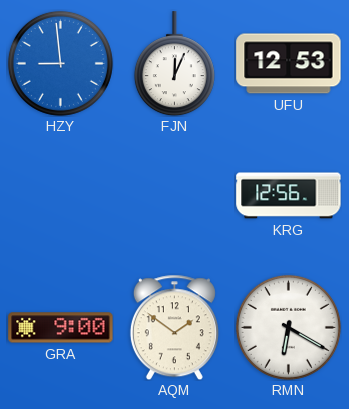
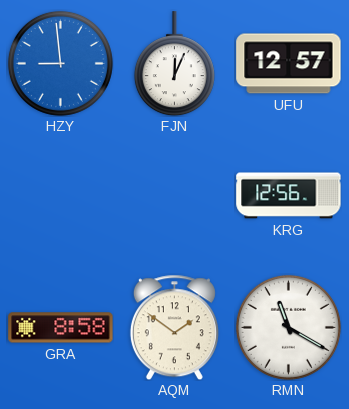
UFU: 12:53 -> 12:57
GRA: 9:00 -> 8:58
RMN: 6:20 -> 11:20
